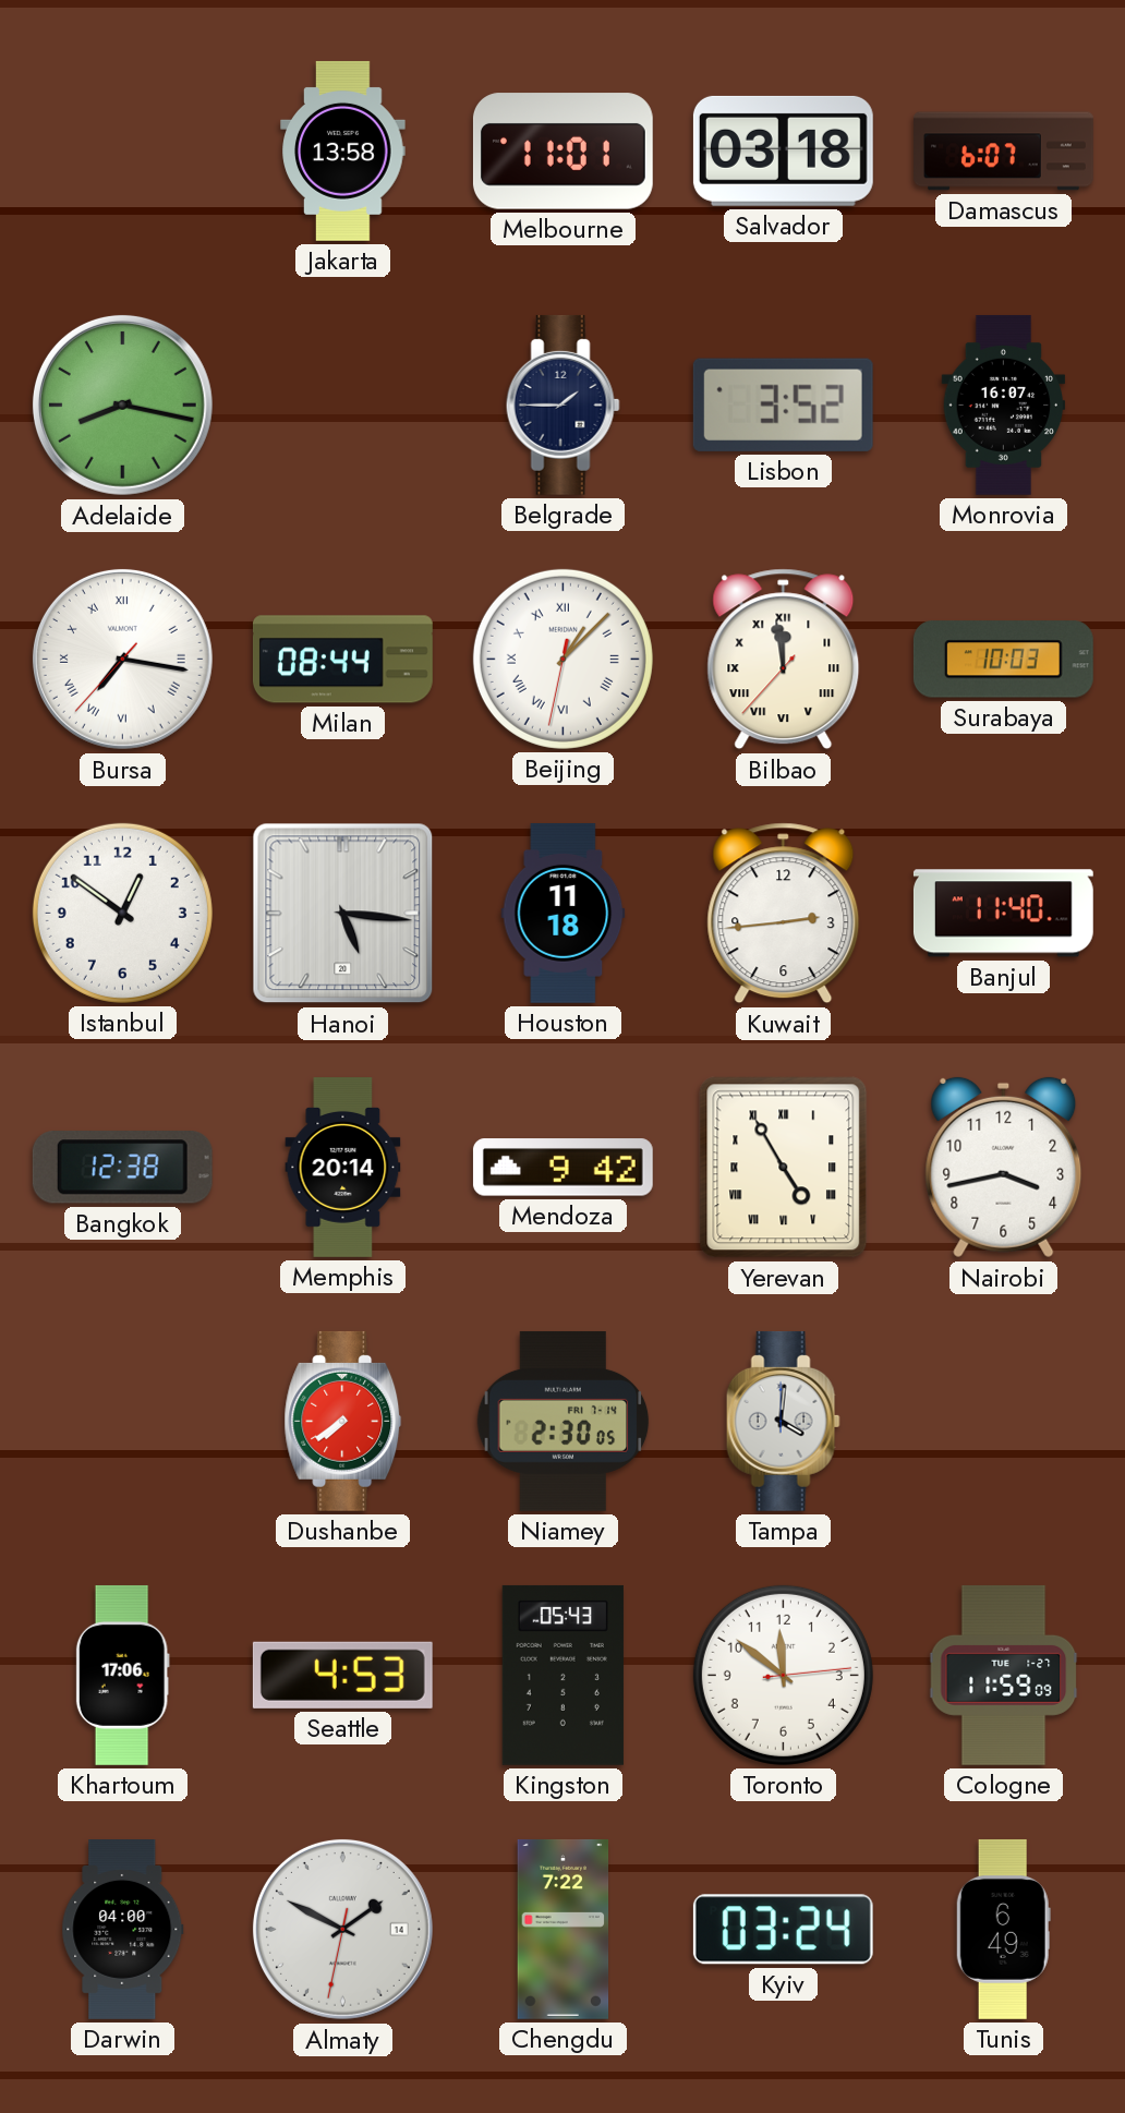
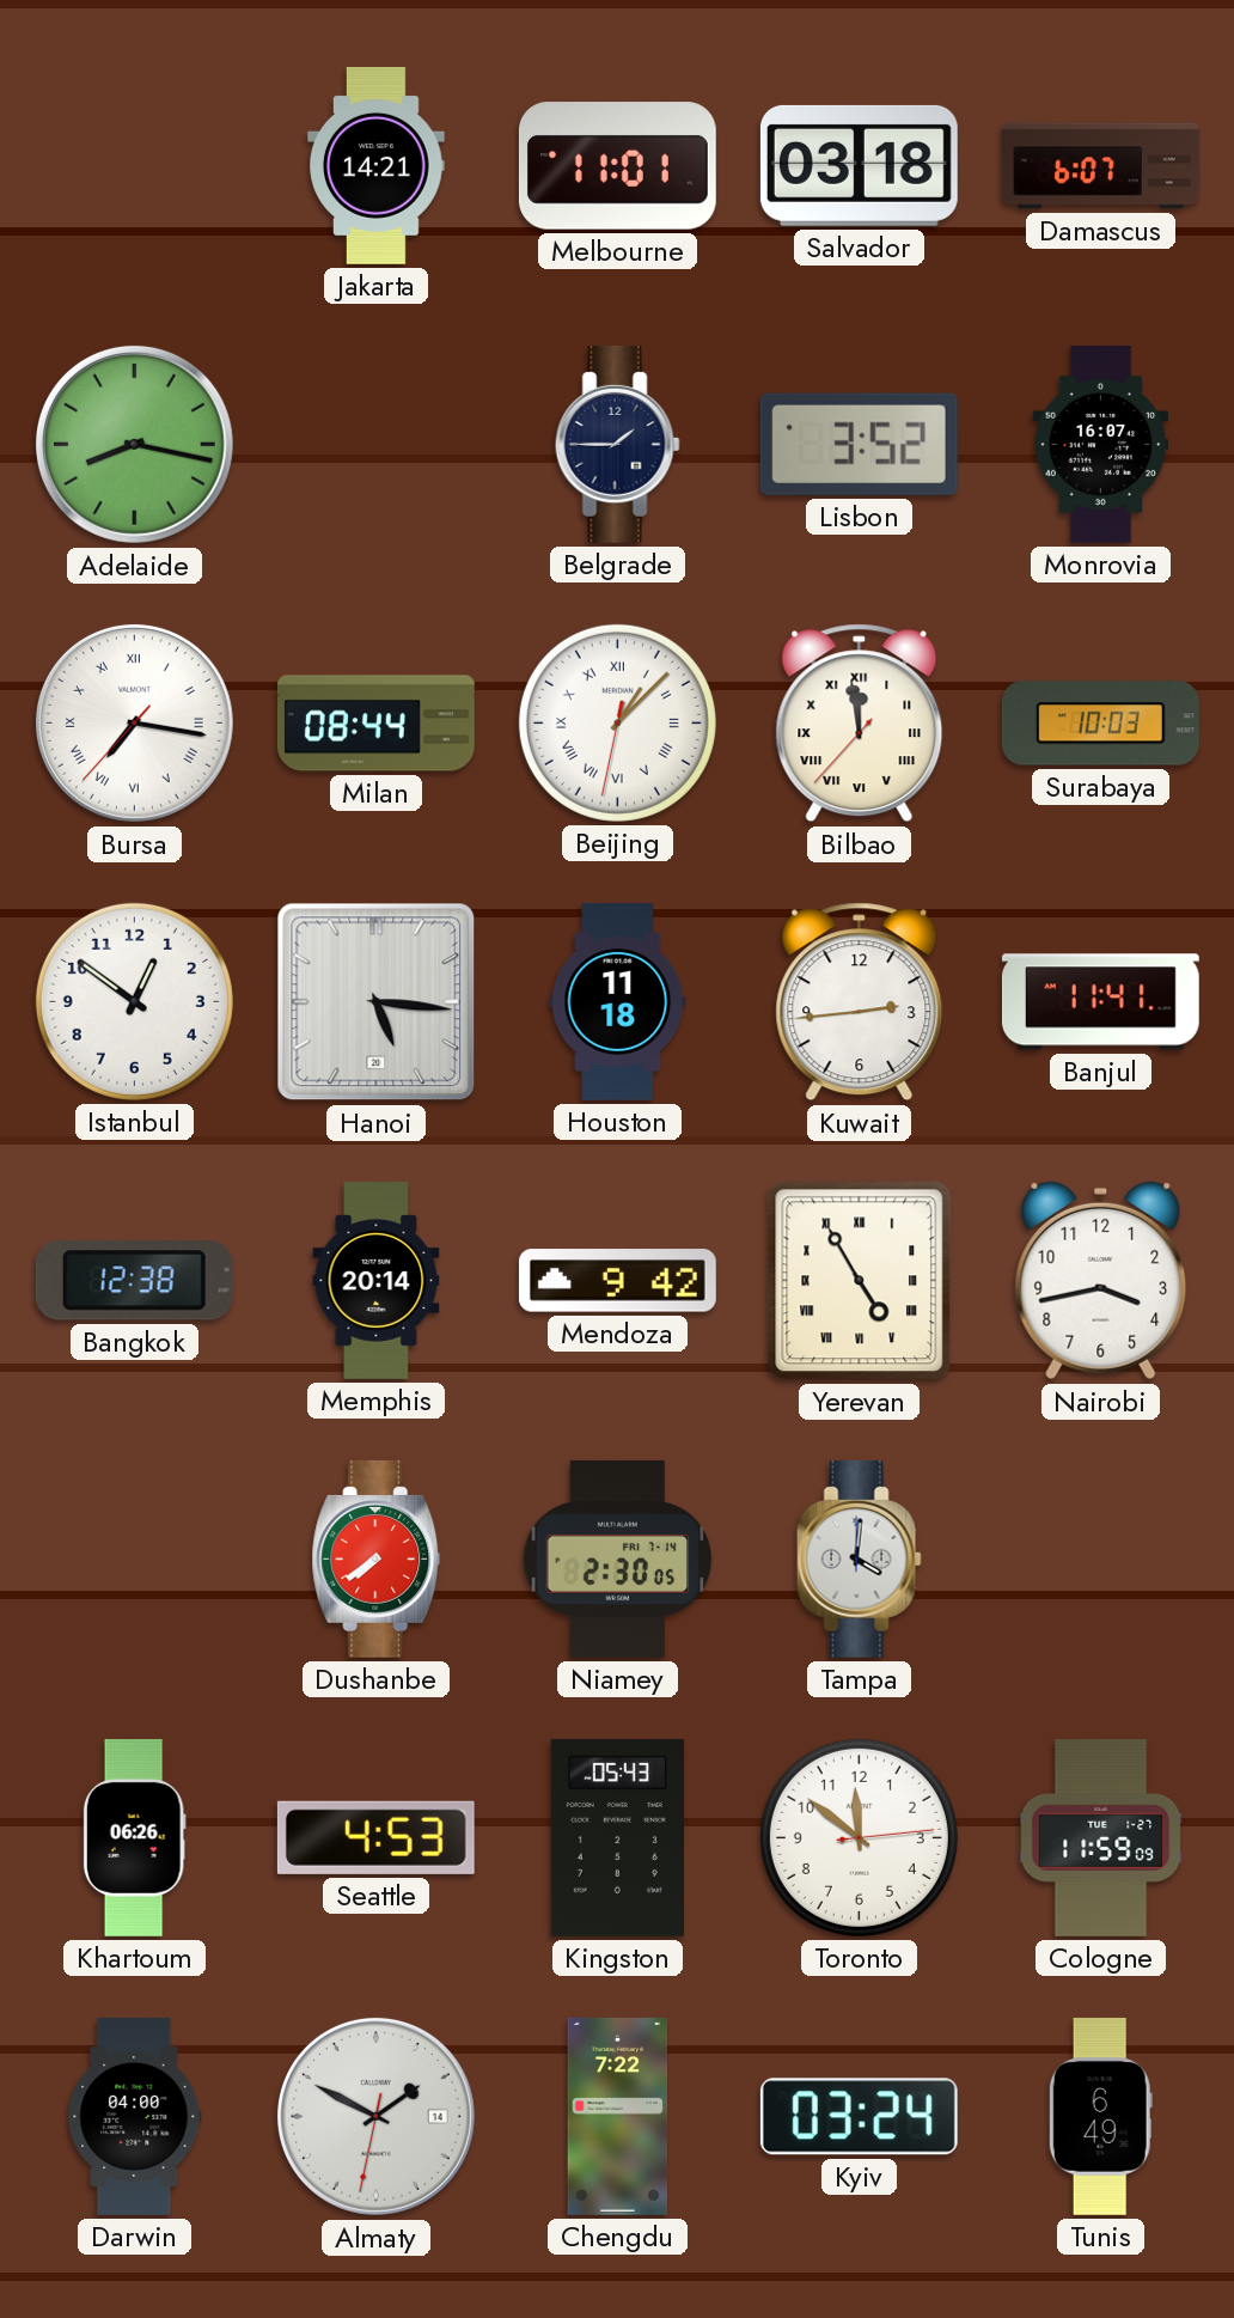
Jakarta: 13:58 -> 14:21
Banjul: 11:40 -> 11:41
Khartoum: 17:06 -> 06:26
